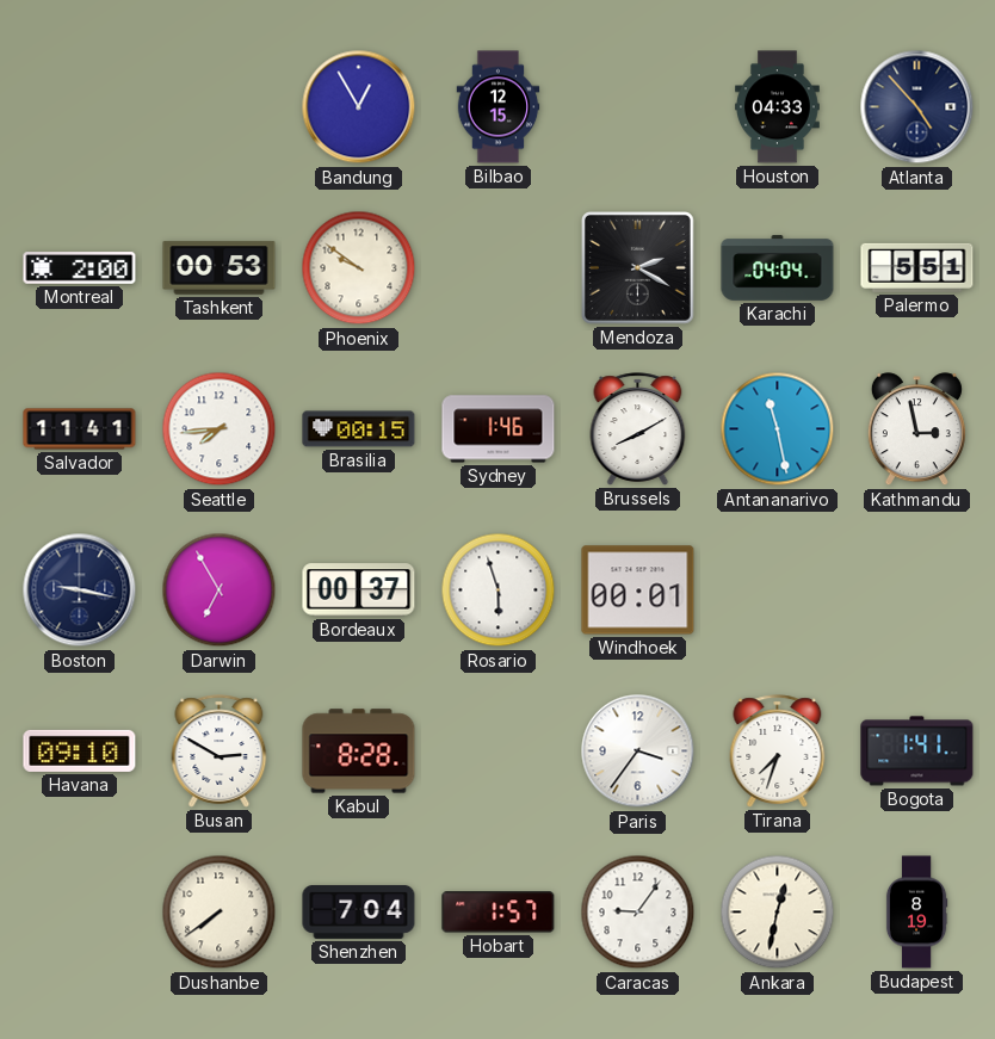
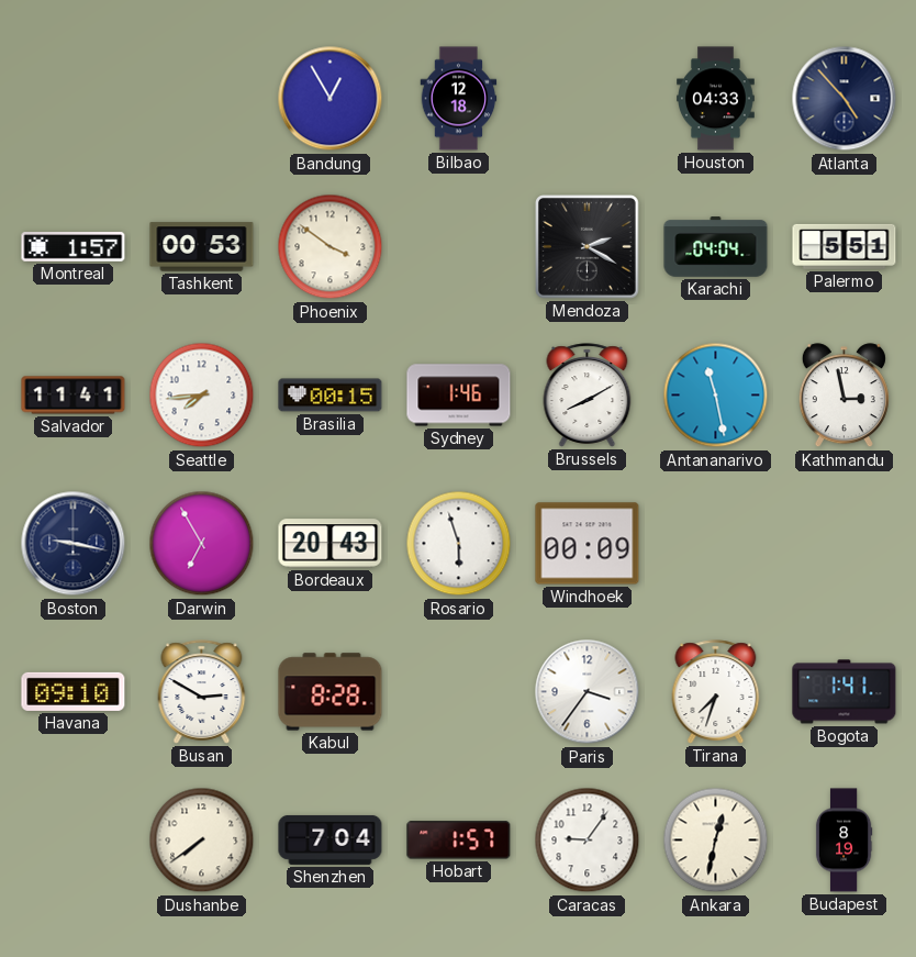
Bilbao: 12:15 -> 12:18
Montreal: 2:00 -> 1:57
Phoenix: 9:51 -> 3:51
Bordeaux: 00:37 -> 20:43
Windhoek: 00:01 -> 00:09
